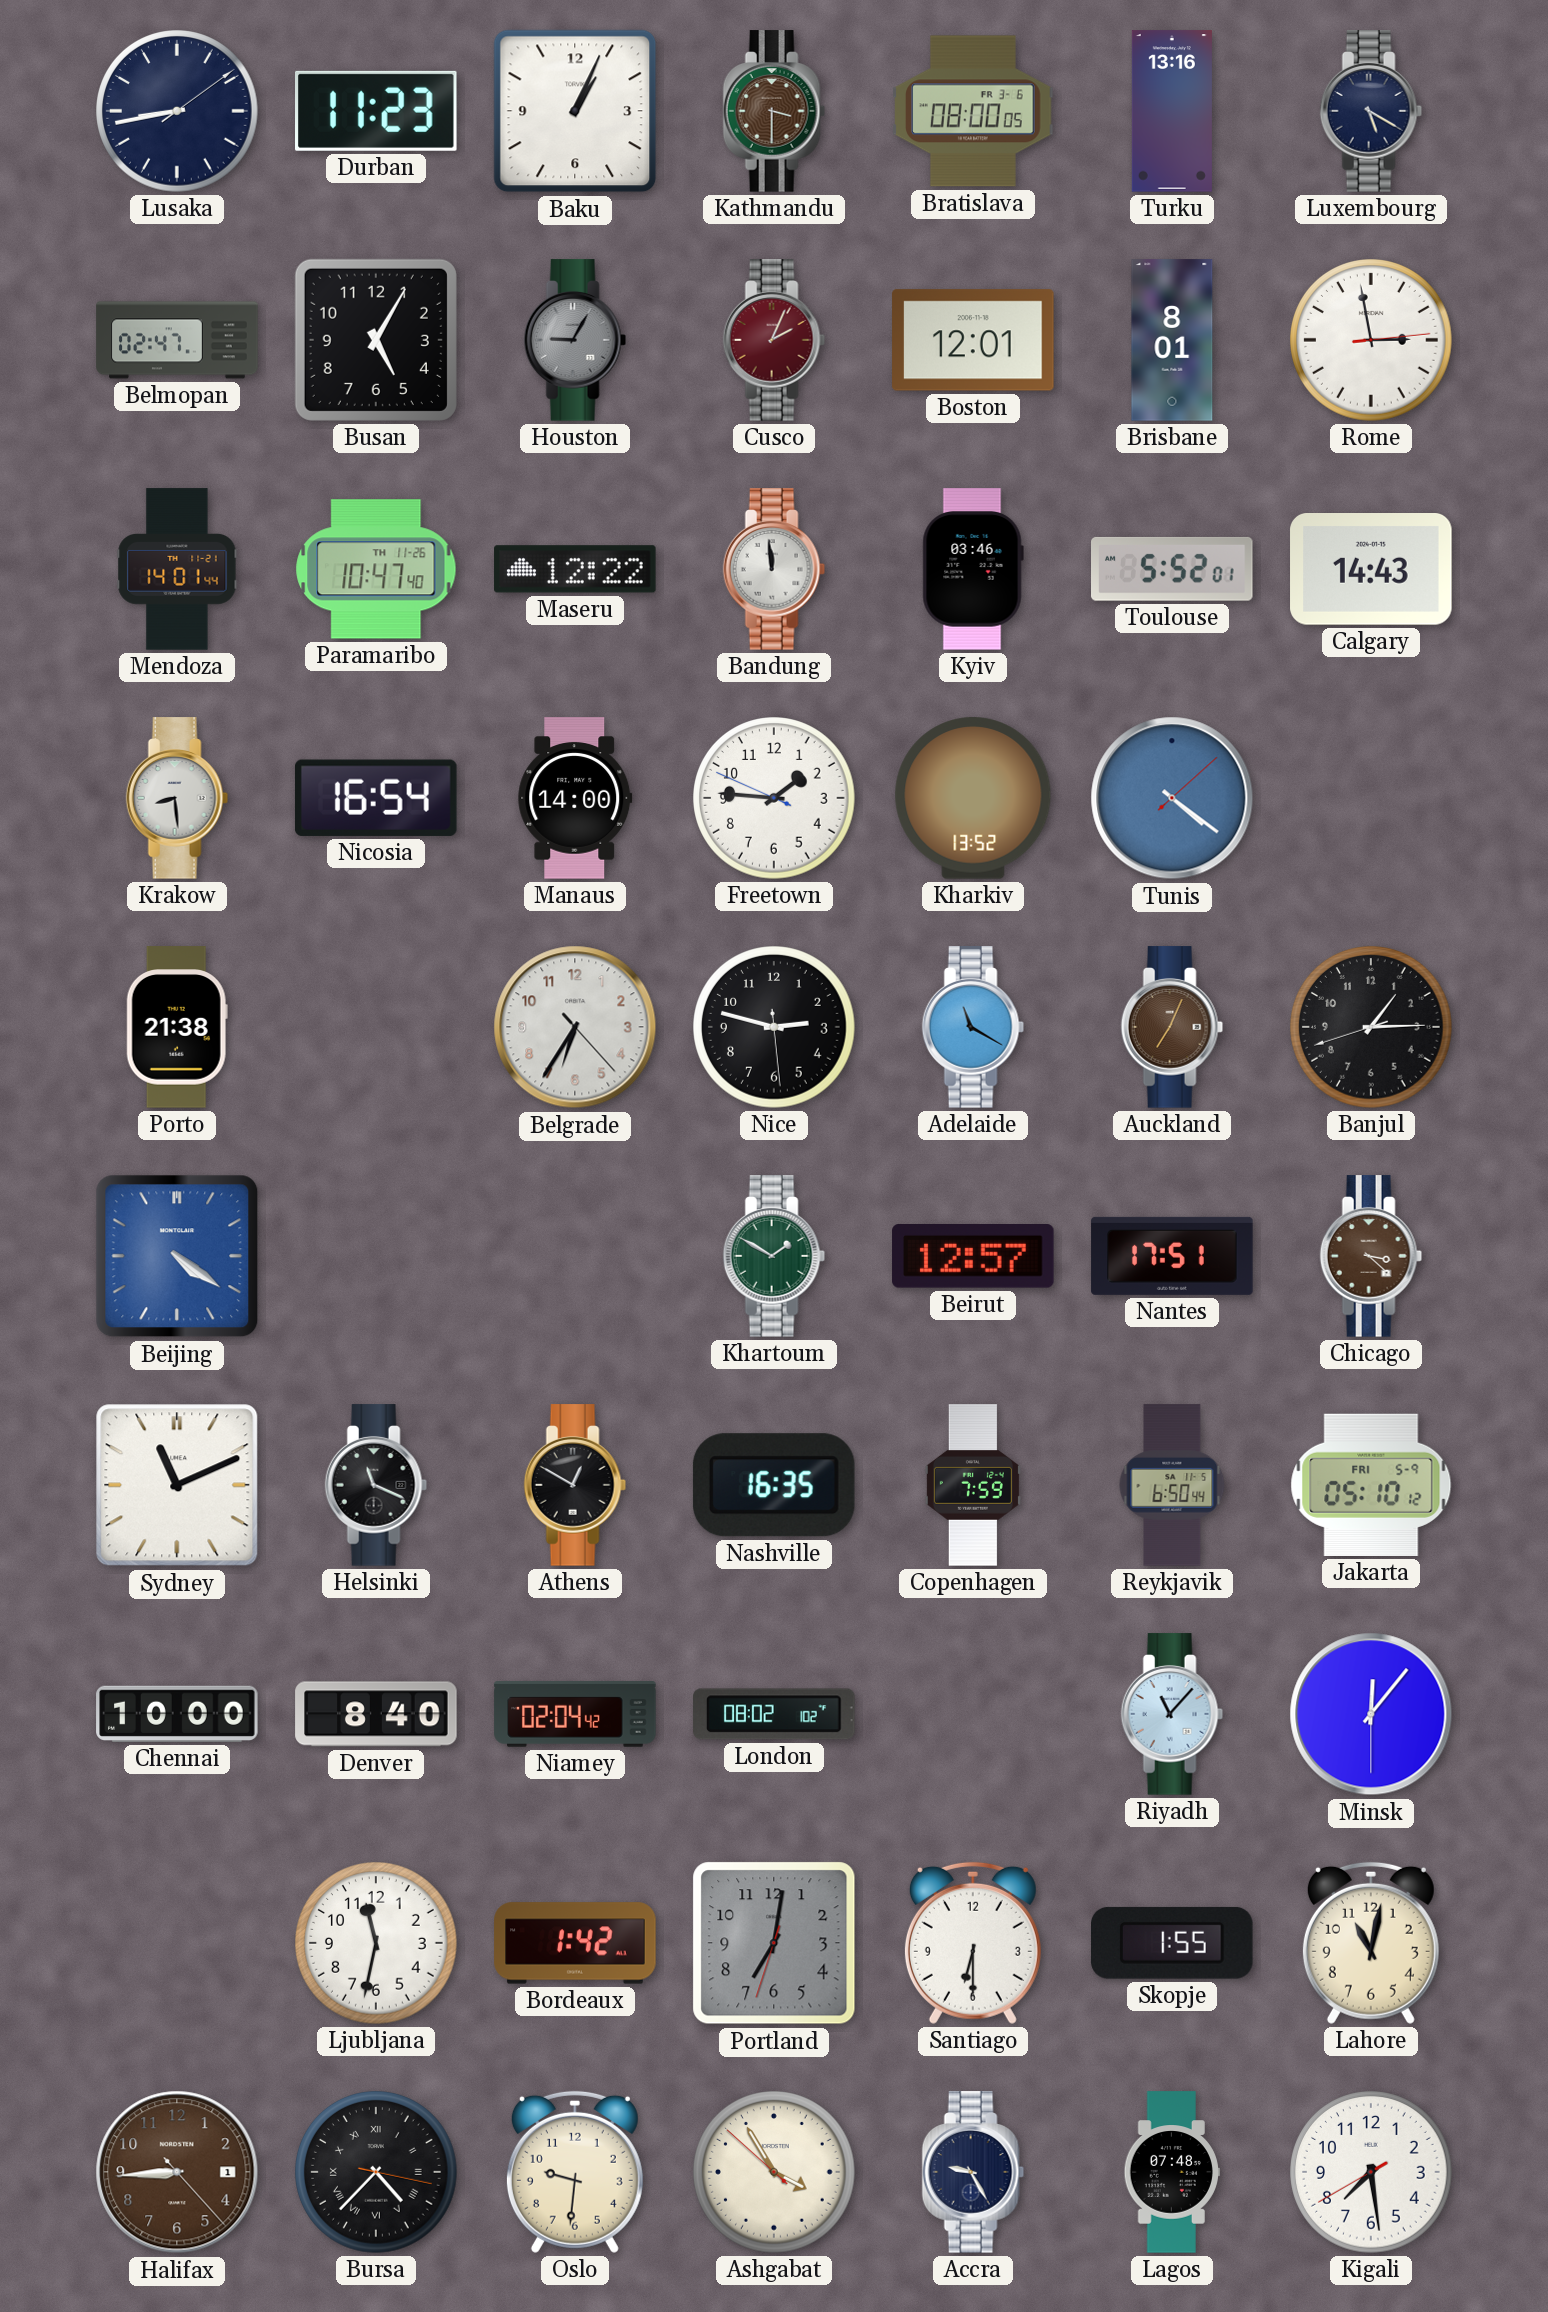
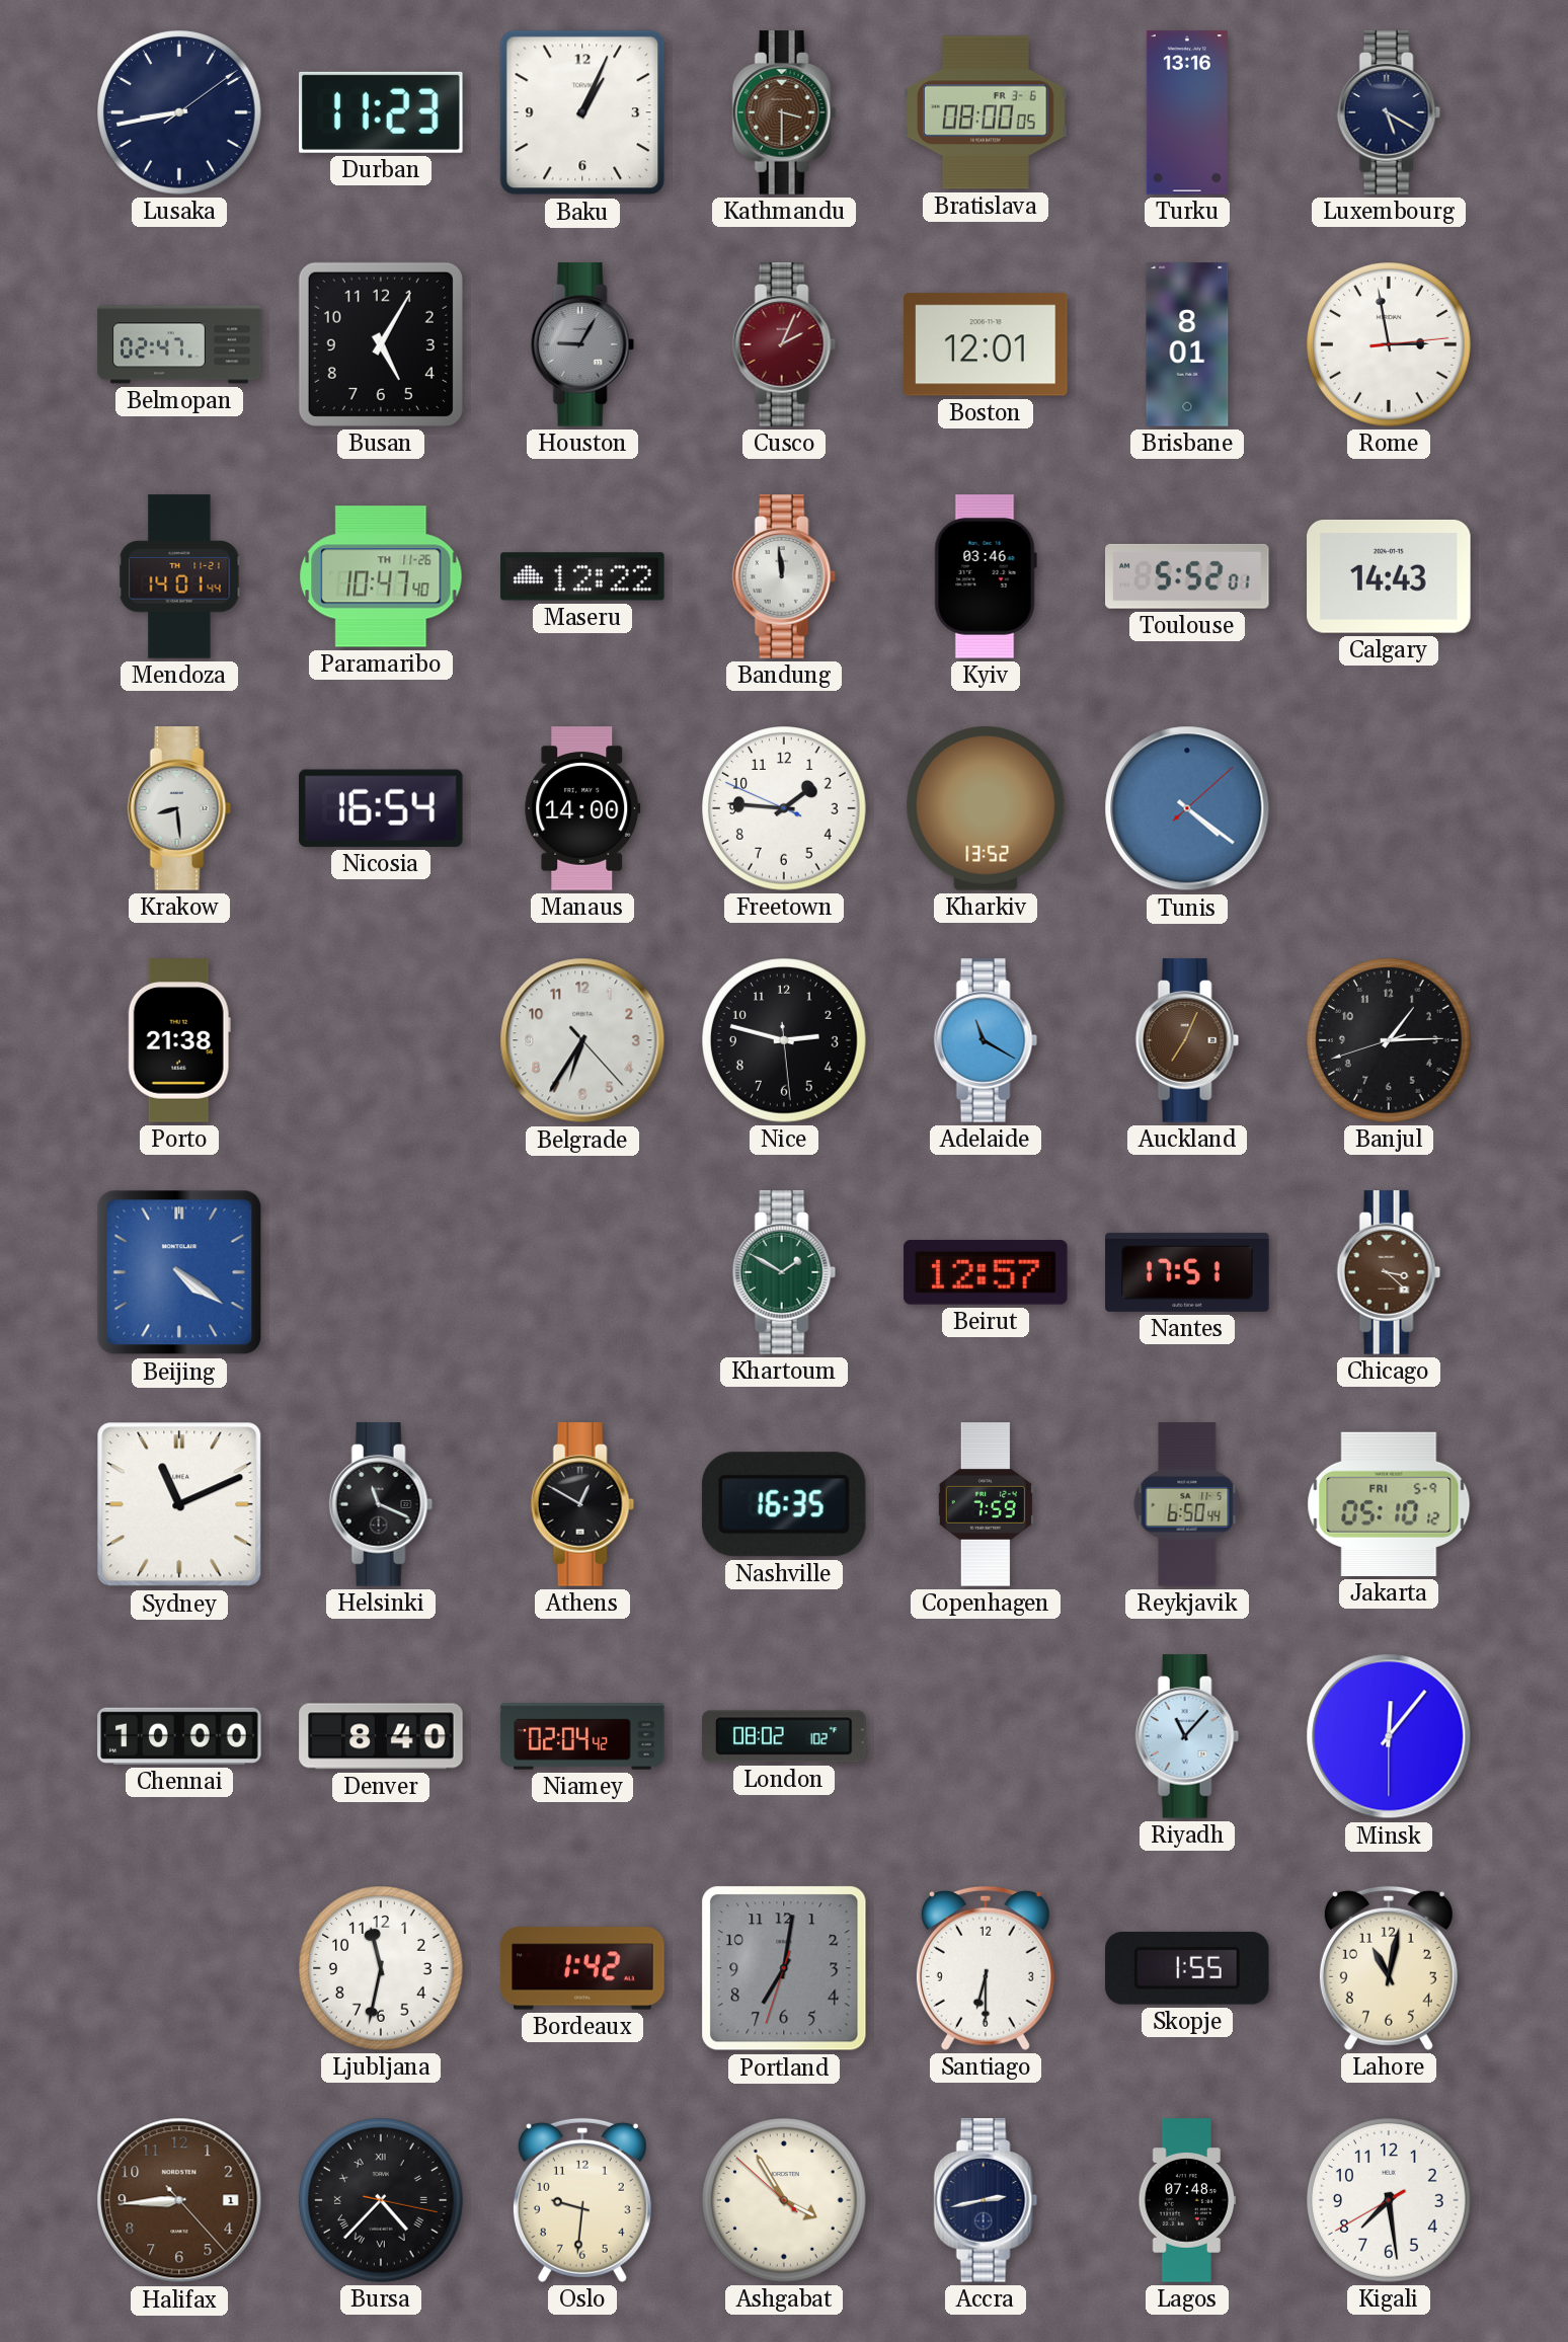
Accra: 9:25 -> 2:43
